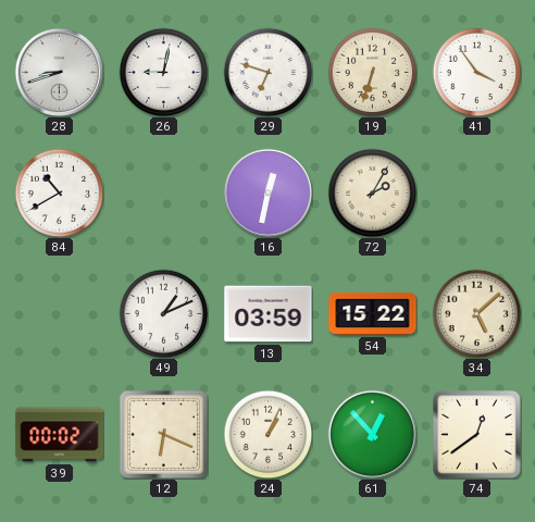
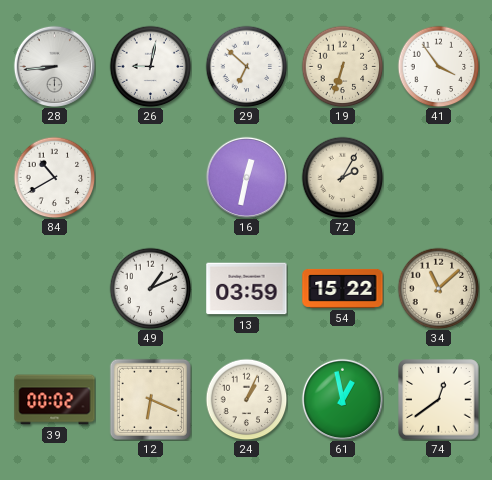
28: 8:42 -> 8:44
29: 6:48 -> 6:52
34: 5:08 -> 11:08
61: 12:53 -> 12:58
